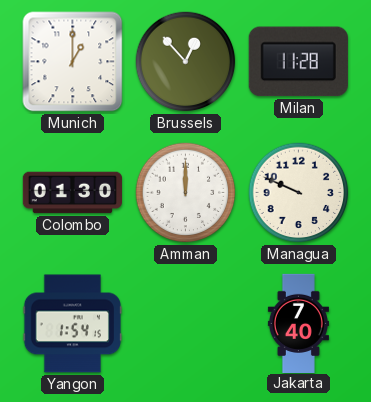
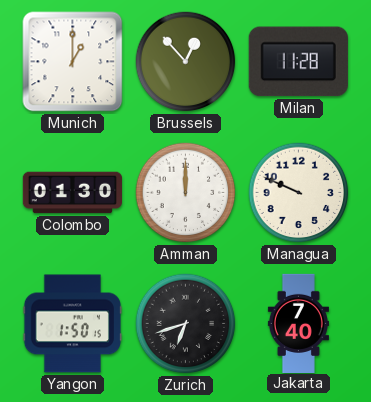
Yangon: 1:54 -> 1:50
Zurich: none -> 6:42
